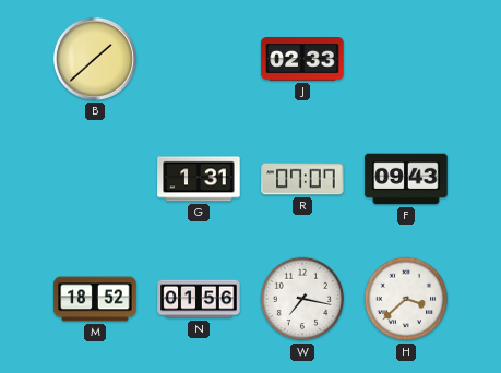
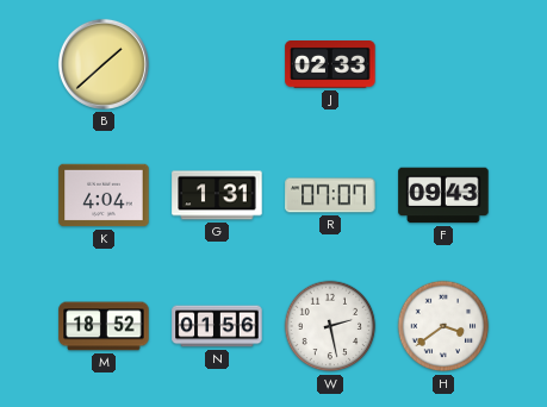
K: none -> 4:04
W: 7:17 -> 2:28
H: 3:38 -> 3:39
